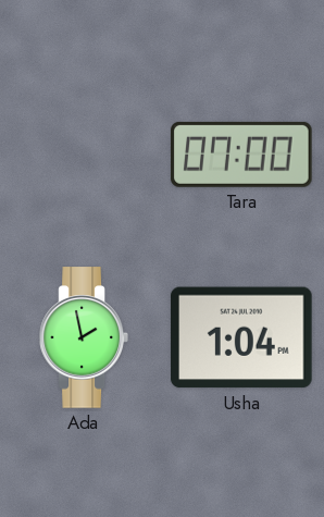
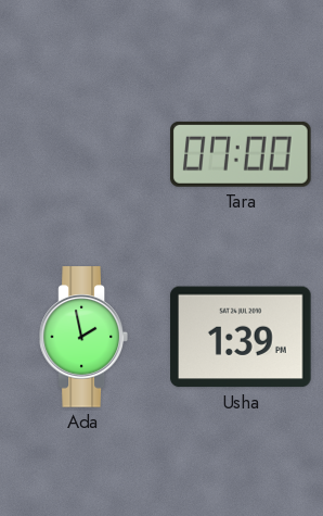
Usha: 1:04 -> 1:39
